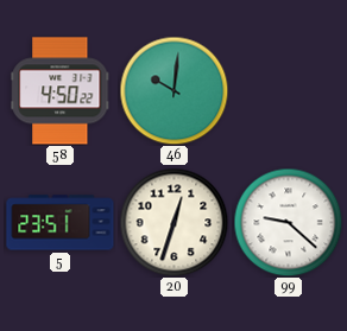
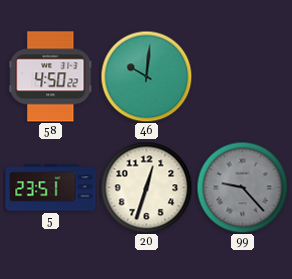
99: 9:22 -> 9:23
99 dial: white -> grey
